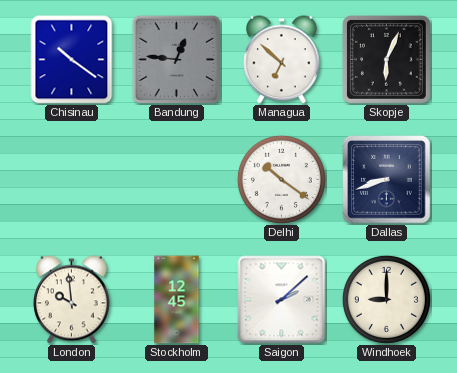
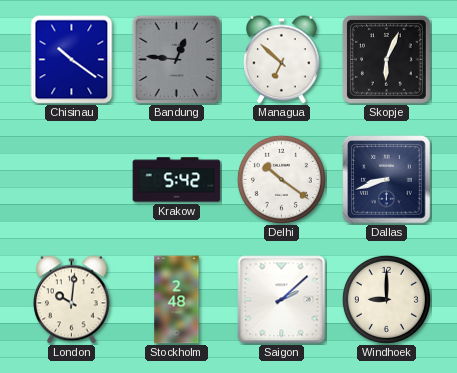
Krakow: none -> 5:42
London: 9:59 -> 10:01
Stockholm: 12:45 -> 2:48
